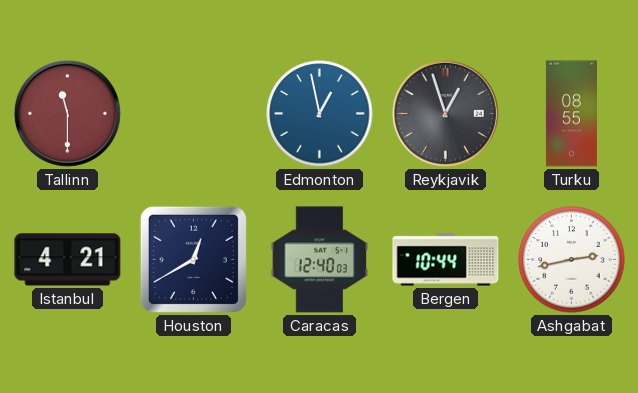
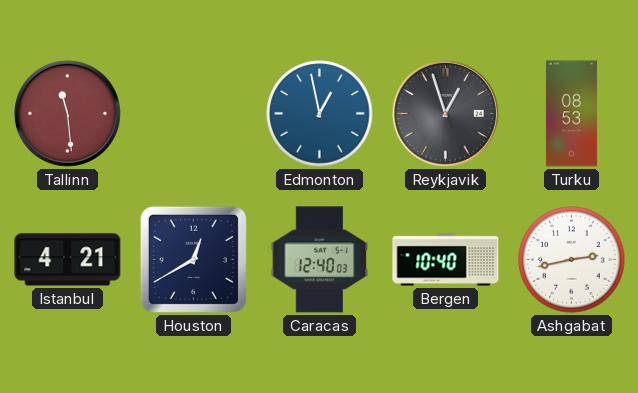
Tallinn: 11:30 -> 11:29
Turku: 08:55 -> 08:53
Bergen: 10:44 -> 10:40
